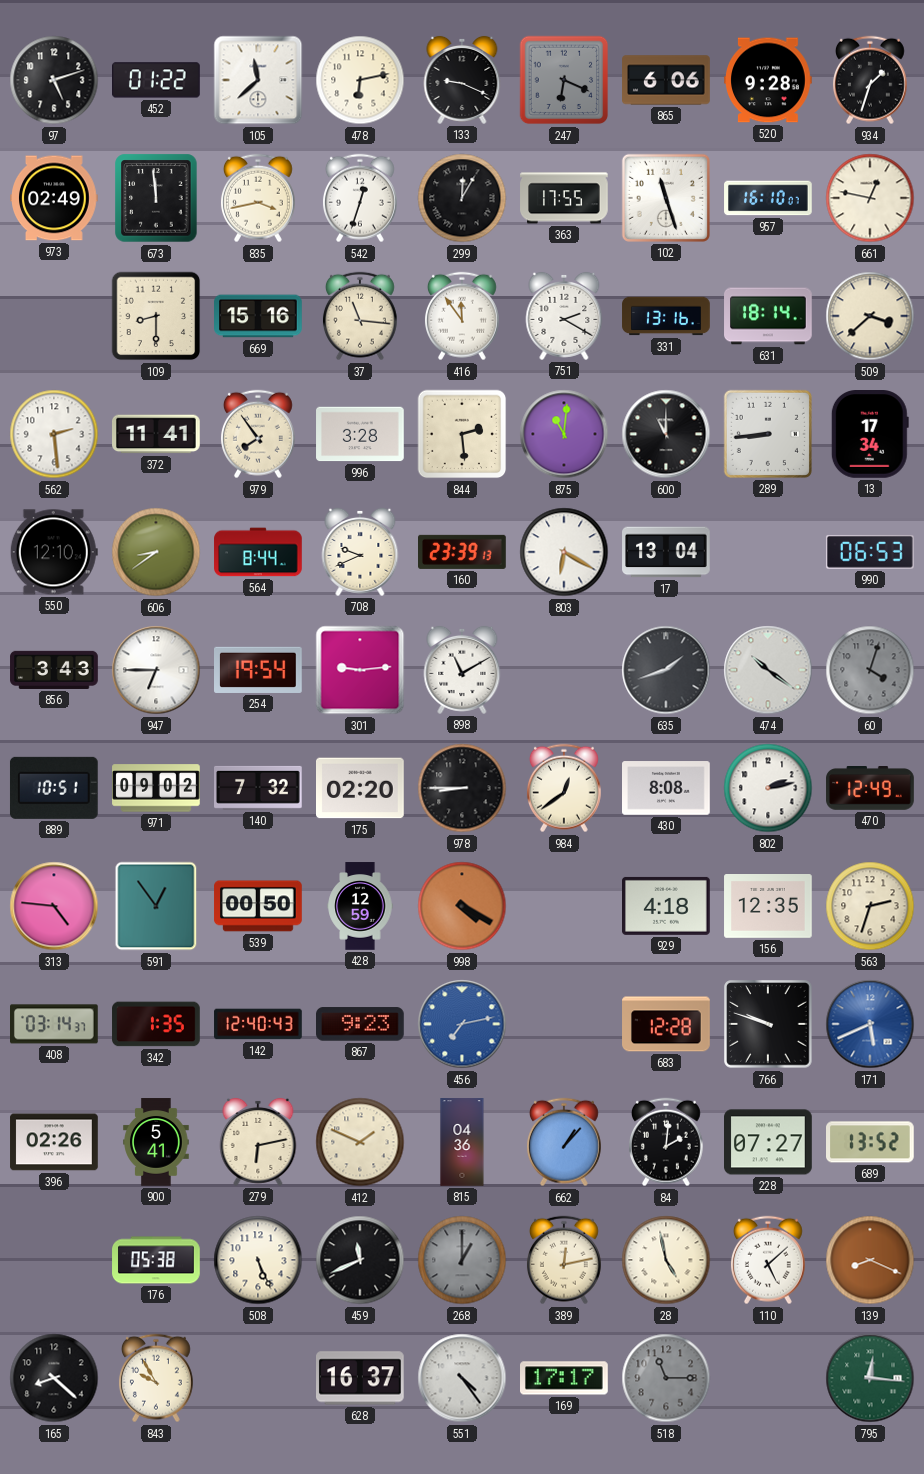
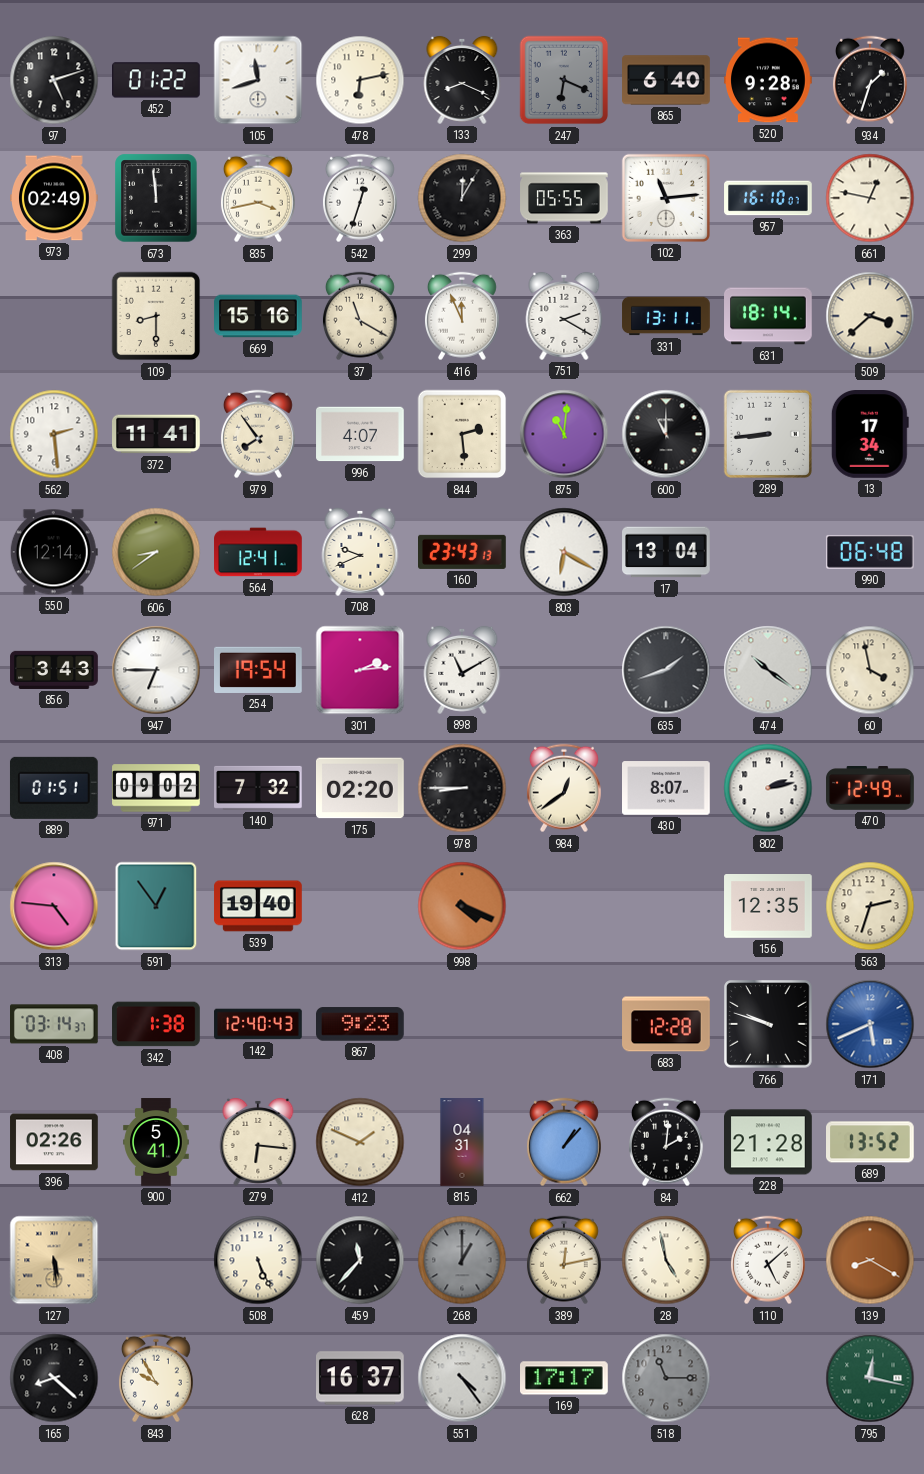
105: 11:38 -> 11:42
133: 9:19 -> 8:19
865: 6:06 -> 6:40
363: 17:55 -> 05:55
102: 11:27 -> 11:14
37: 11:16 -> 11:20
416: 11:54 -> 11:56
331: 13:16 -> 13:11
996: 3:28 -> 4:07
550: 12:10 -> 12:14
564: 8:44 -> 12:41
160: 23:39 -> 23:43
990: 06:53 -> 06:48
301: 9:14 -> 2:14
60: 4:03 -> 3:58
60 dial: grey -> cream
889: 10:51 -> 01:51
430: 8:08 -> 8:07
539: 00:50 -> 19:40
428: 12:59 -> none
998: 4:20 -> 4:19
929: 4:18 -> none
342: 1:35 -> 1:38
456: 7:13 -> none
279: 6:13 -> 6:16
815: 04:36 -> 04:31
228: 07:27 -> 21:28
127: none -> 5:29
176: 05:38 -> none
459: 11:41 -> 11:37
139: 8:19 -> 8:20
795: 12:16 -> 12:17
